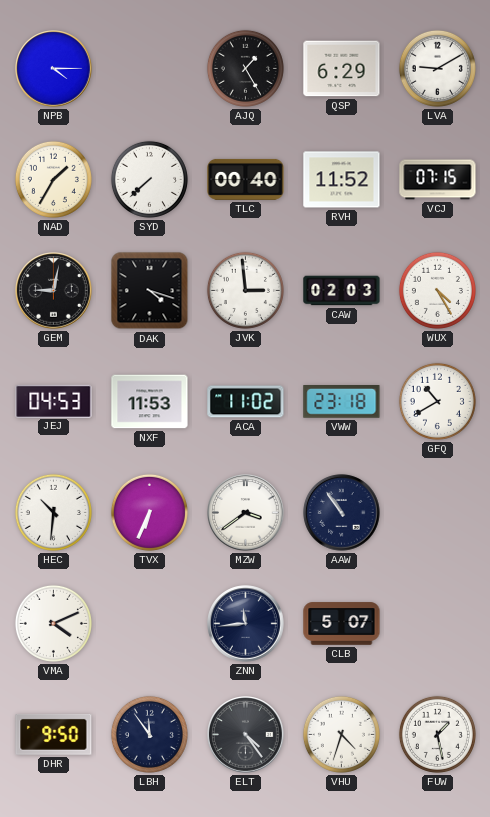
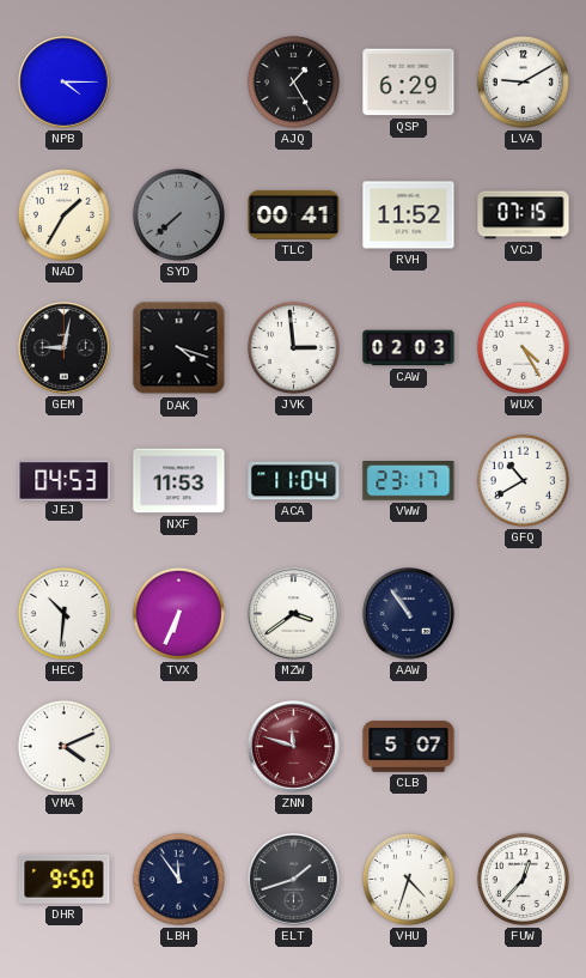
SYD dial: white -> grey
TLC: 00:40 -> 00:41
ACA: 11:02 -> 11:04
VWW: 23:18 -> 23:17
ZNN: 11:44 -> 11:48
ZNN dial: navy -> burgundy
ELT: 4:24 -> 1:42
FUW: 1:28 -> 12:37
